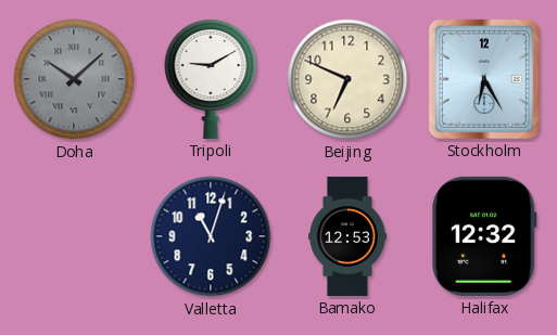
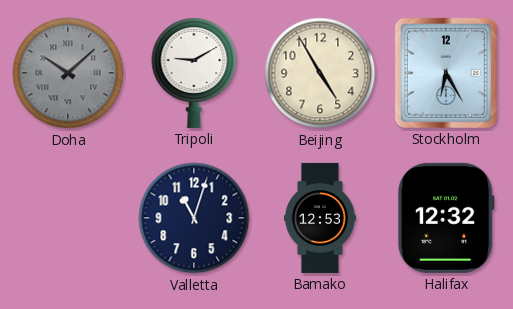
Beijing: 6:49 -> 4:55
